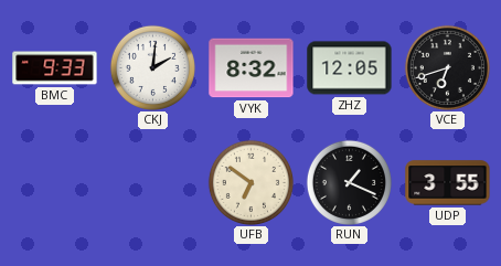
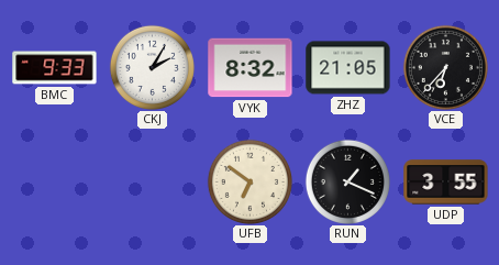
CKJ: 2:01 -> 2:05
ZHZ: 12:05 -> 21:05
VCE: 6:42 -> 6:37
